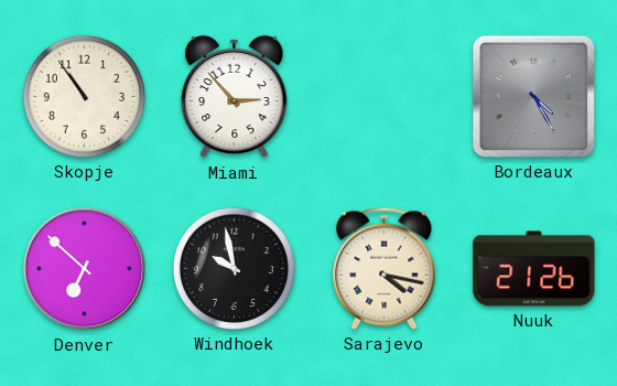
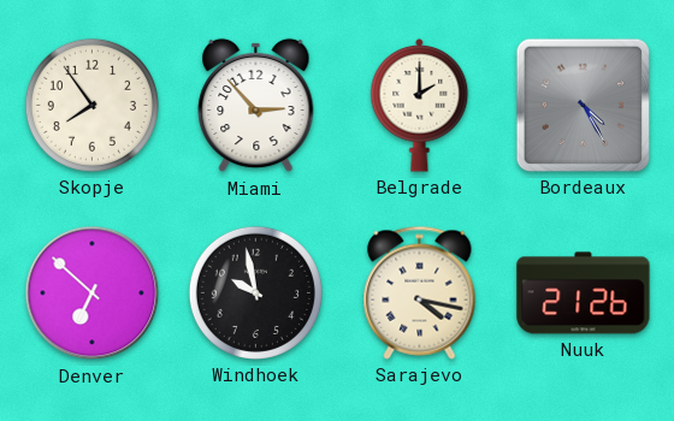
Skopje: 10:54 -> 7:54
Belgrade: none -> 2:00
